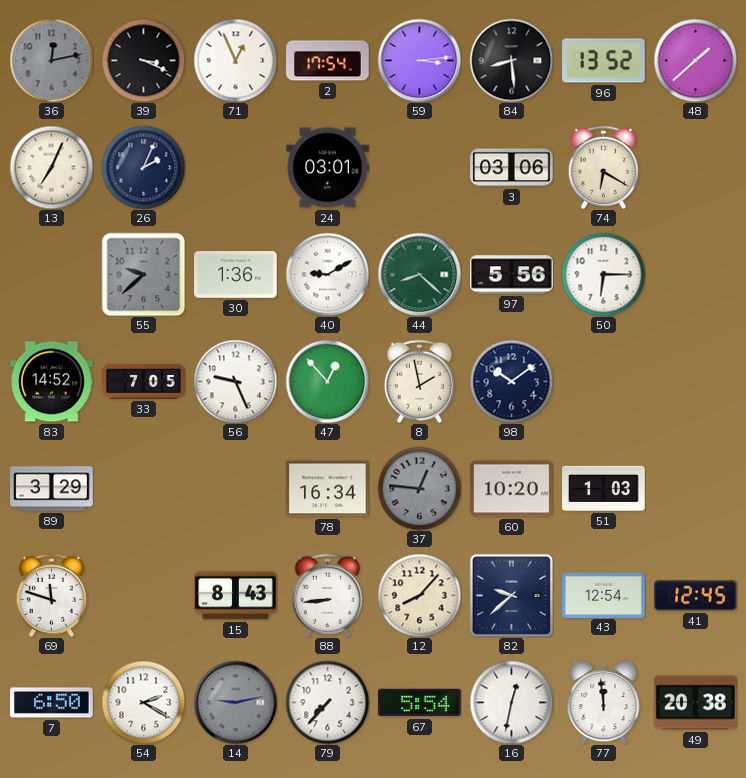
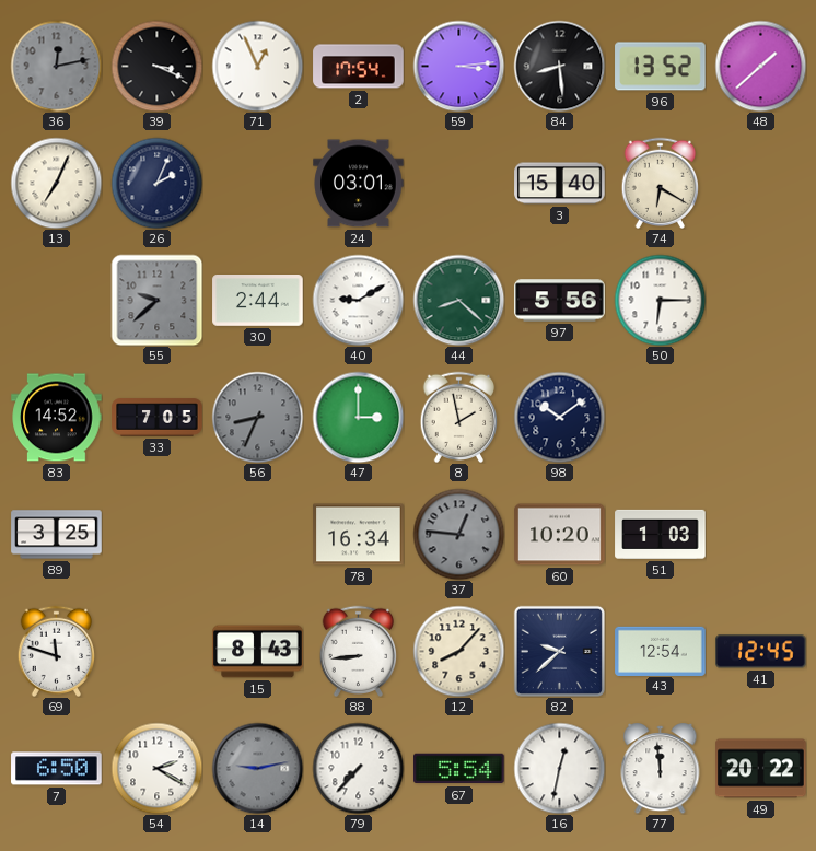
3: 03:06 -> 15:40
30: 1:36 -> 2:44
56: 9:26 -> 8:34
56 dial: white -> grey
47: 12:53 -> 3:00
89: 3:29 -> 3:25
49: 20:38 -> 20:22
